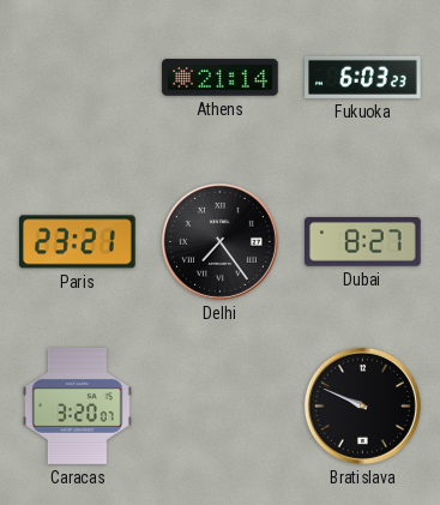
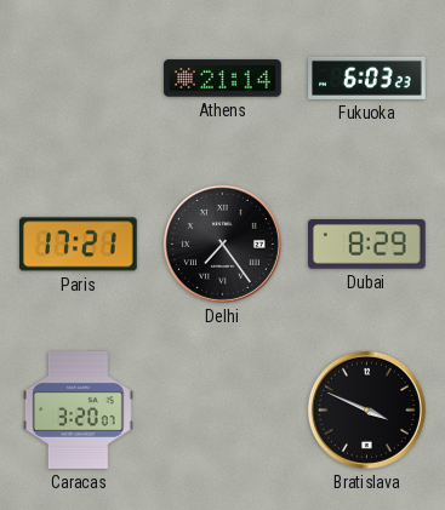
Paris: 23:21 -> 17:21
Dubai: 8:27 -> 8:29
Bratislava: 9:49 -> 3:49
